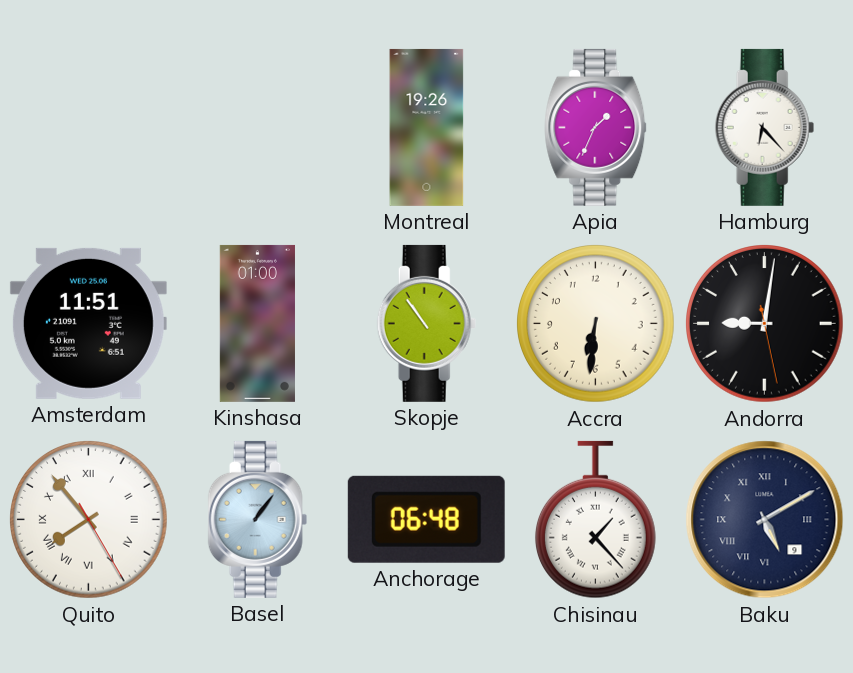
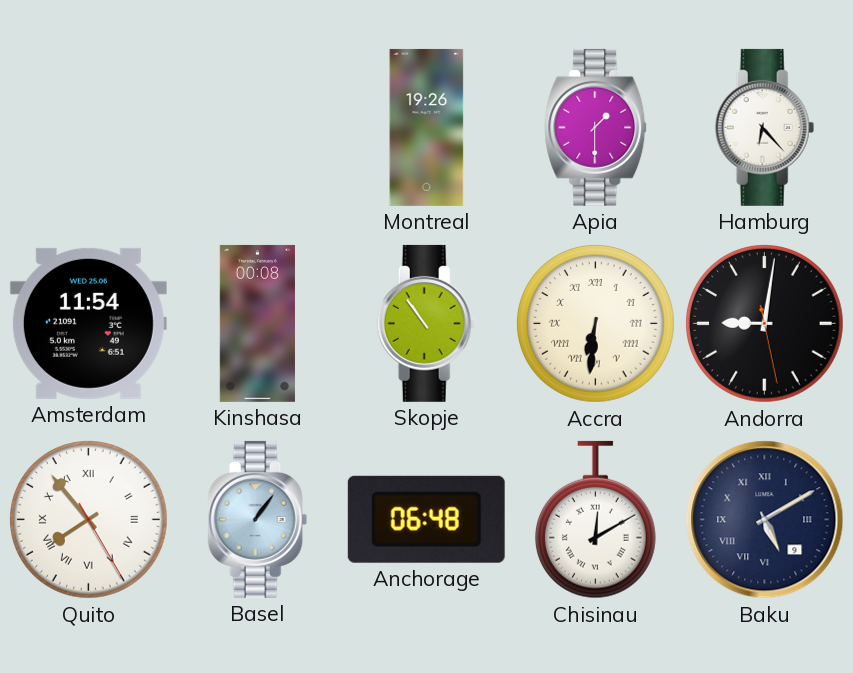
Apia: 1:34 -> 1:30
Amsterdam: 11:51 -> 11:54
Kinshasa: 01:00 -> 00:08
Accra numerals: Arabic -> Roman
Chisinau: 1:23 -> 12:10
